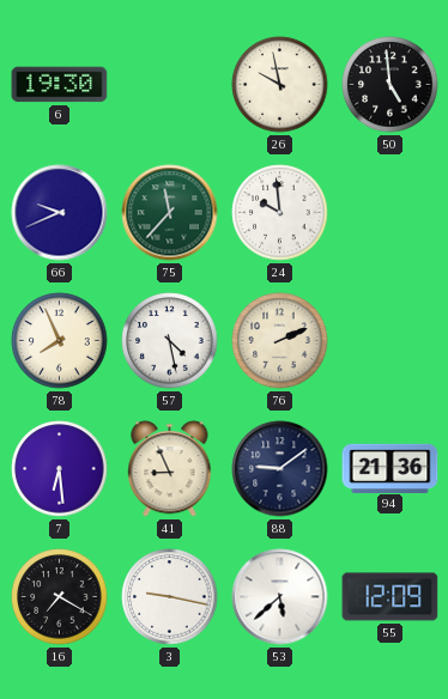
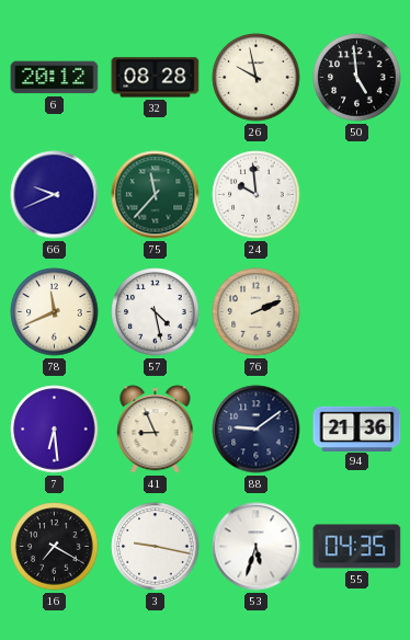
6: 19:30 -> 20:12
32: none -> 08:28
78: 7:56 -> 11:41
53: 5:38 -> 5:33
55: 12:09 -> 04:35
